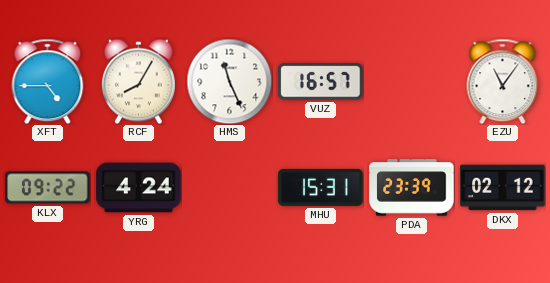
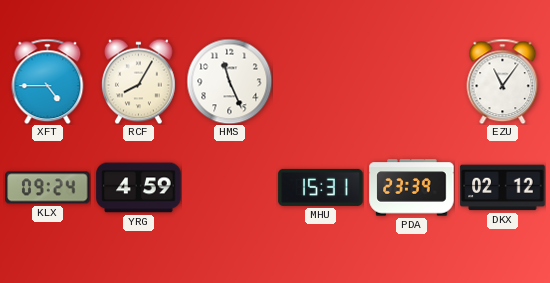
VUZ: 16:57 -> none
KLX: 09:22 -> 09:24
YRG: 4:24 -> 4:59
